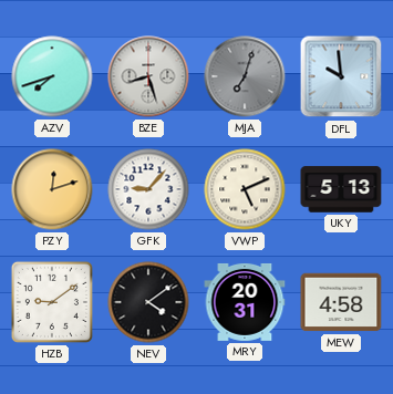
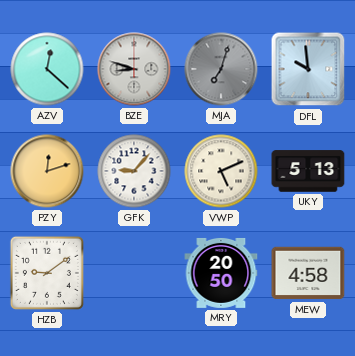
AZV: 7:42 -> 12:22
BZE: 8:27 -> 8:48
NEV: 4:09 -> none
MRY: 20:31 -> 20:50
